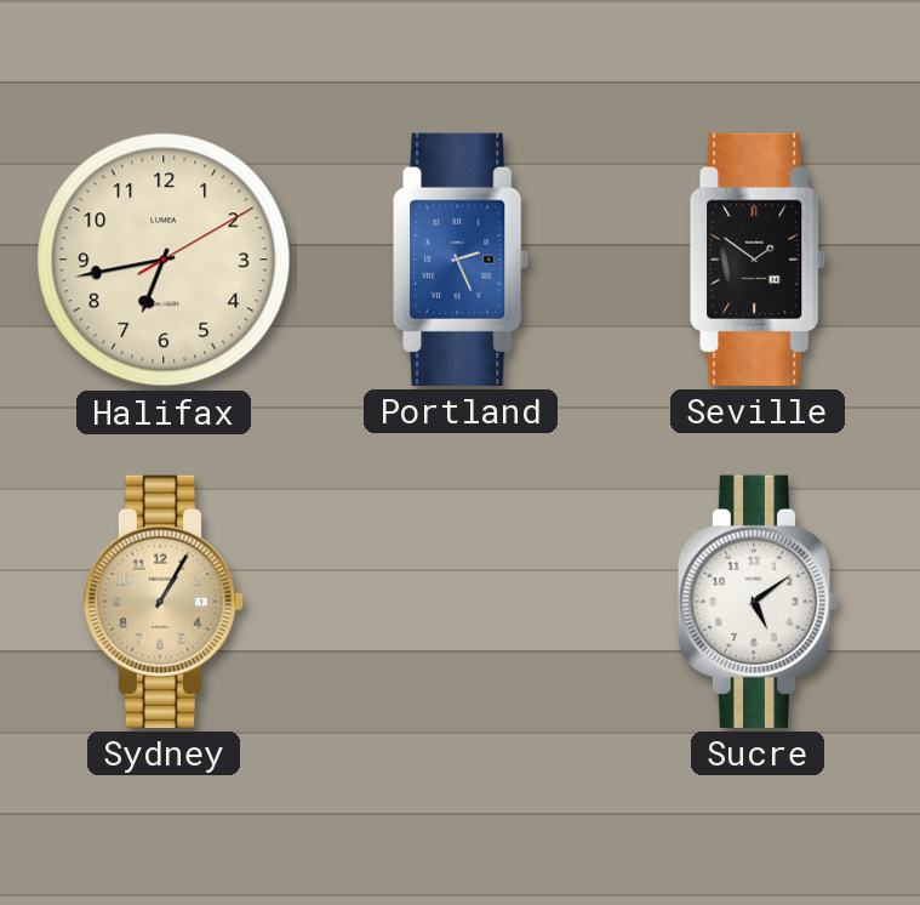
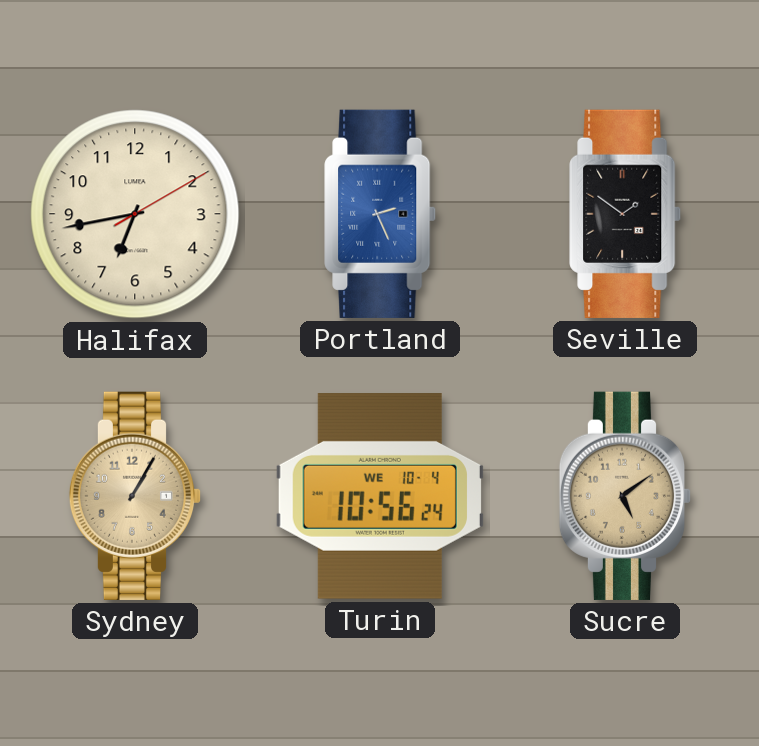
Turin: none -> 10:56
Sucre dial: white -> champagne
